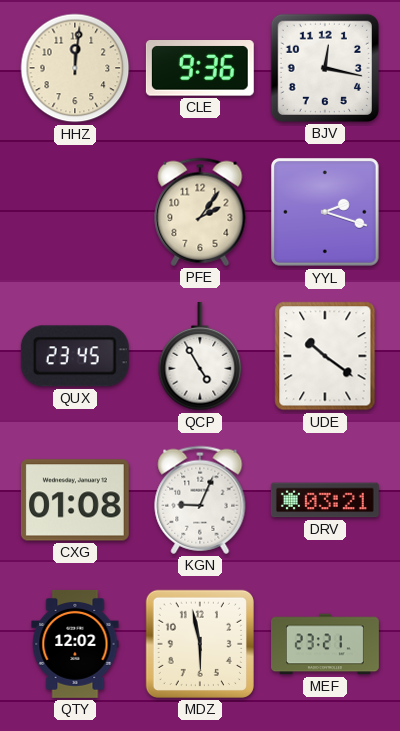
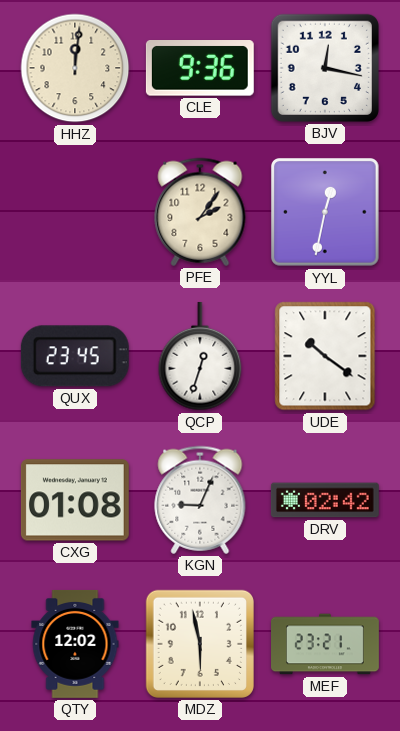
YYL: 2:18 -> 12:32
QCP: 4:55 -> 12:33
DRV: 03:21 -> 02:42
